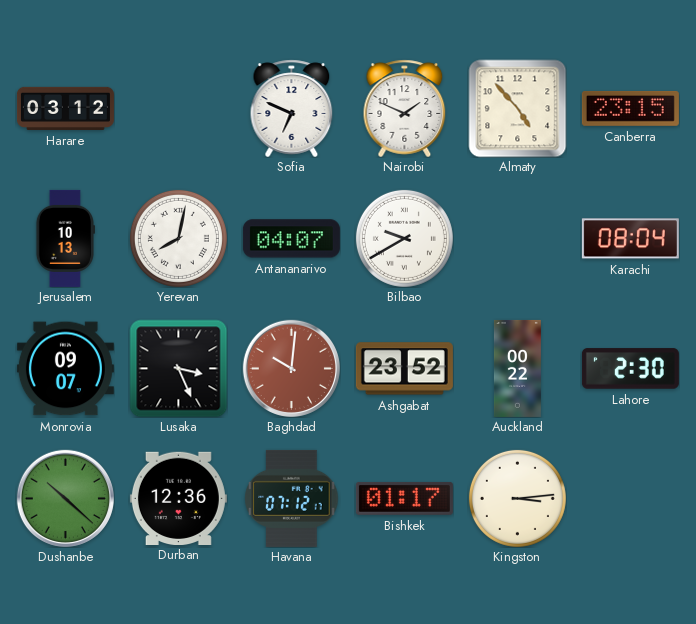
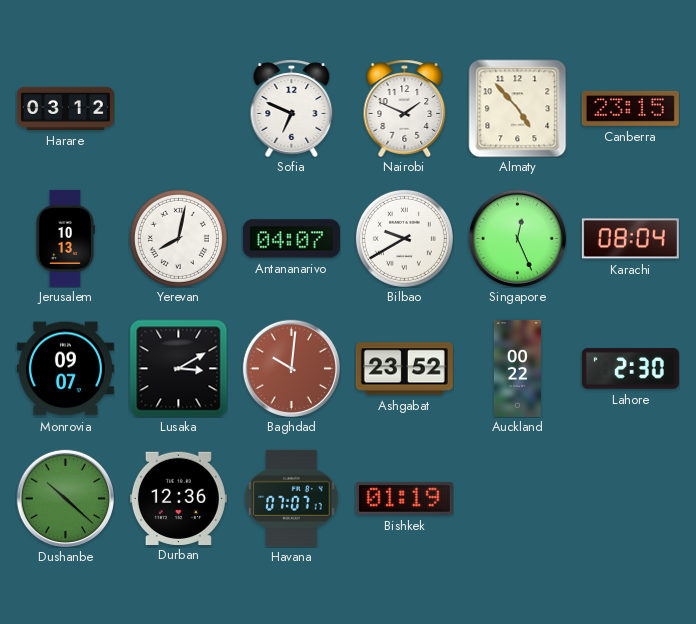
Singapore: none -> 12:26
Lusaka: 3:26 -> 3:10
Havana: 07:12 -> 07:07
Bishkek: 01:17 -> 01:19
Kingston: 3:14 -> none
